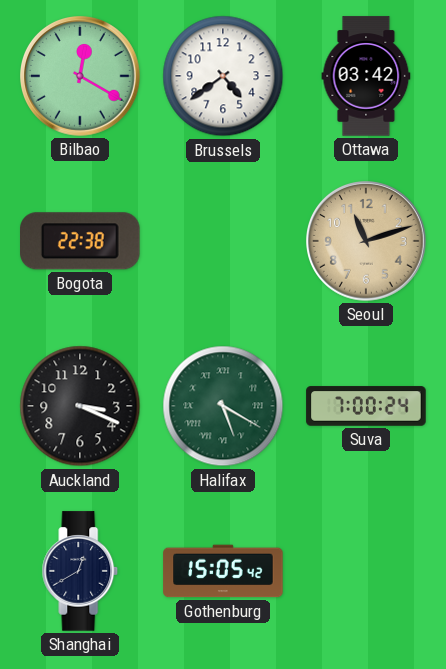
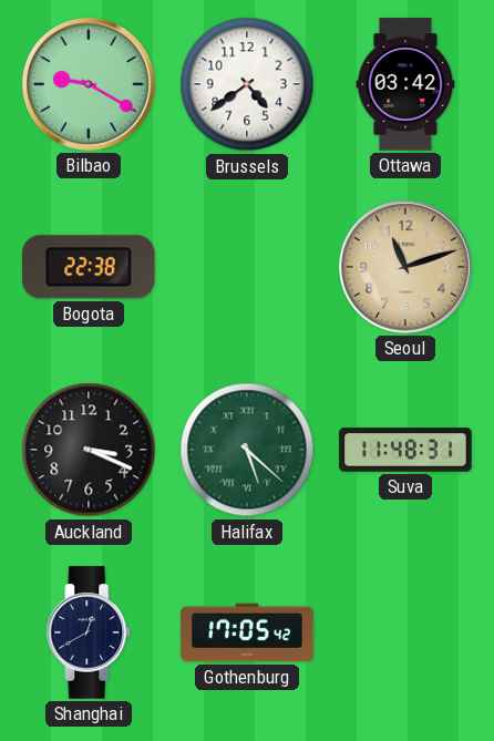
Bilbao: 12:20 -> 9:20
Halifax: 5:20 -> 5:22
Suva: 7:00 -> 11:48
Gothenburg: 15:05 -> 17:05
